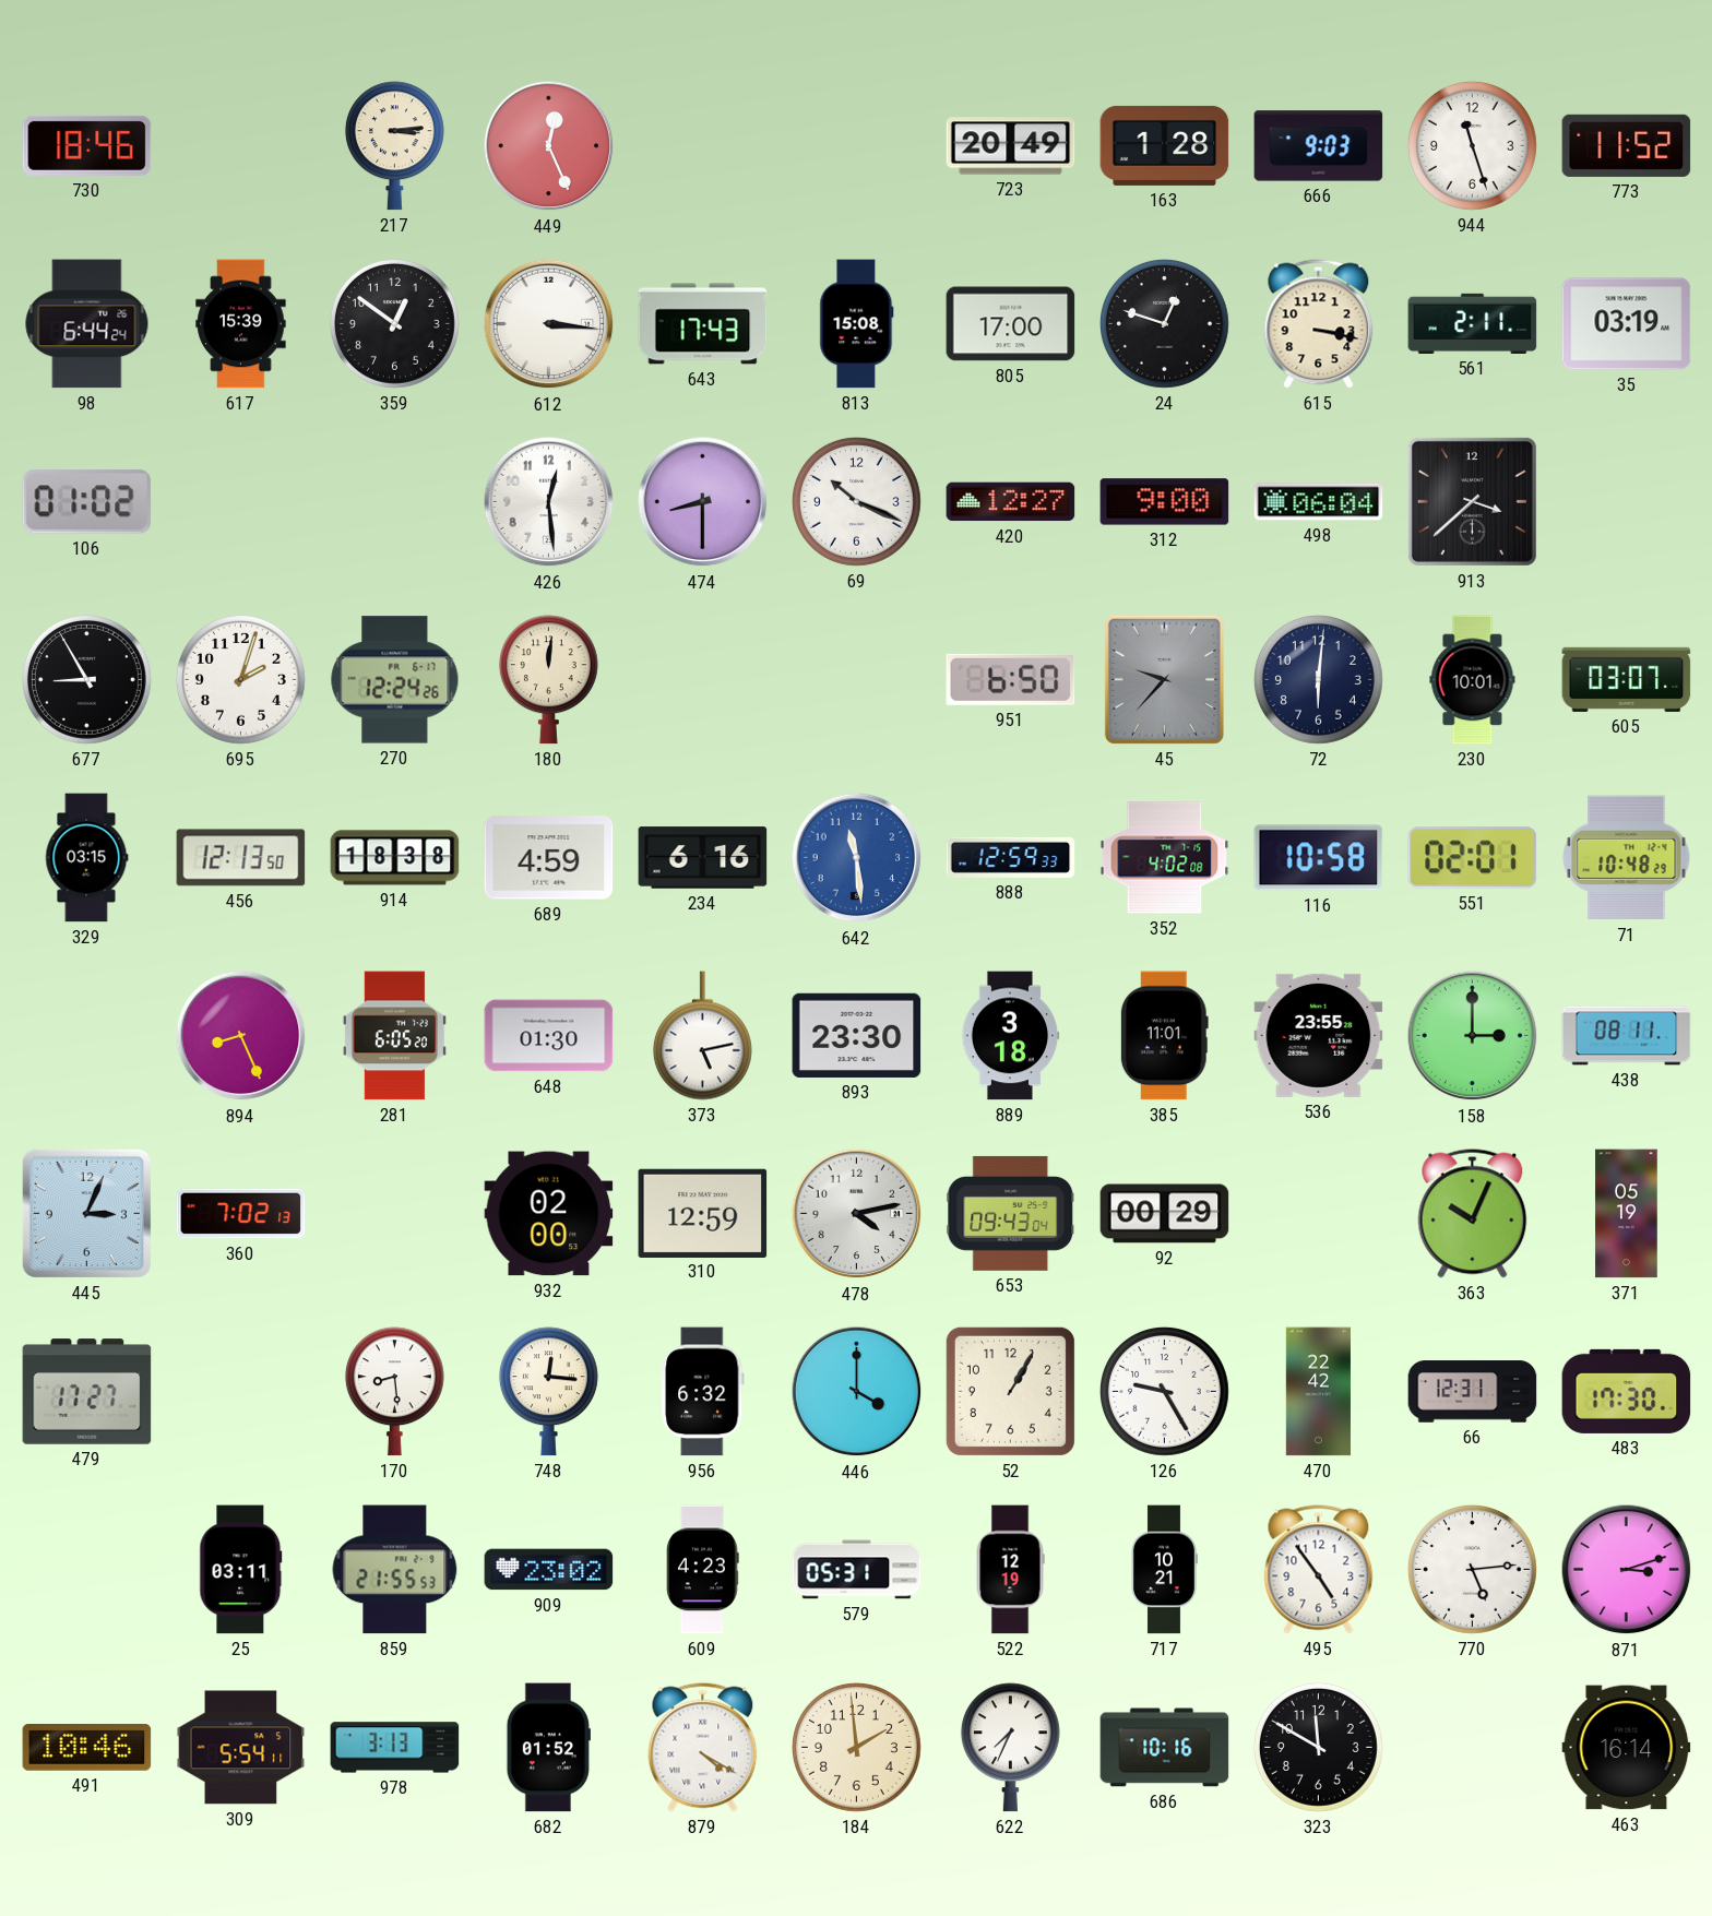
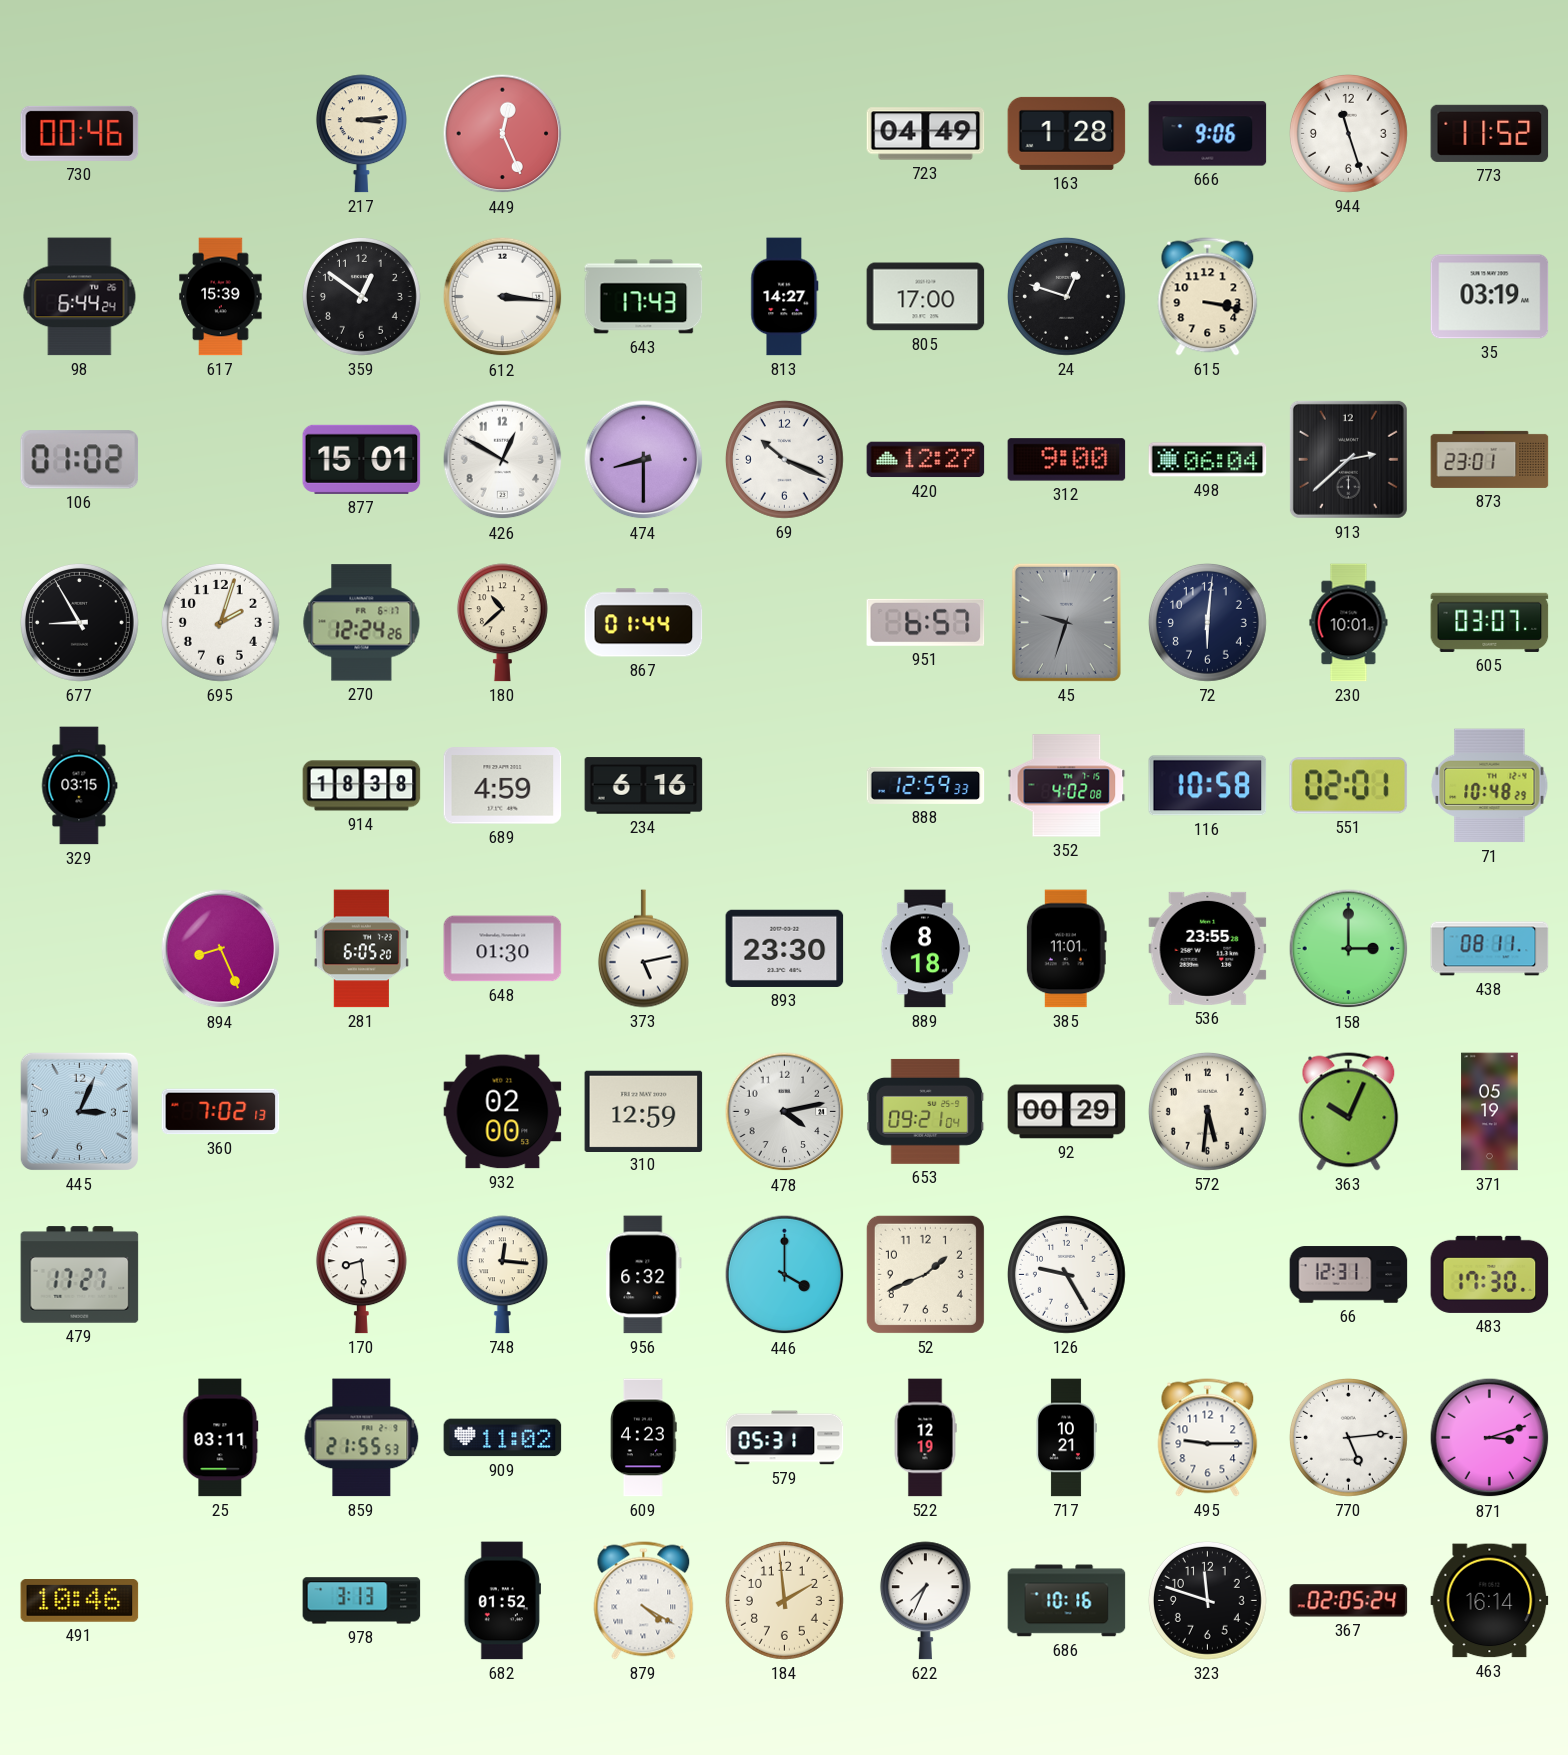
730: 18:46 -> 00:46
723: 20:49 -> 04:49
666: 9:03 -> 9:06
813: 15:08 -> 14:27
561: 2:11 -> none
877: none -> 15:01
426: 12:29 -> 12:50
913: 3:38 -> 2:38
873: none -> 23:01
180: 12:01 -> 10:38
867: none -> 01:44
951: 6:50 -> 6:57
45: 9:37 -> 9:33
456: 12:13 -> none
642: 11:29 -> none
889: 3:18 -> 8:18
653: 09:43 -> 09:21
572: none -> 5:31
52: 1:05 -> 1:41
470: 22:42 -> none
909: 23:02 -> 11:02
495: 4:54 -> 9:15
309: 5:54 -> none
323: 11:50 -> 11:48
367: none -> 02:05
